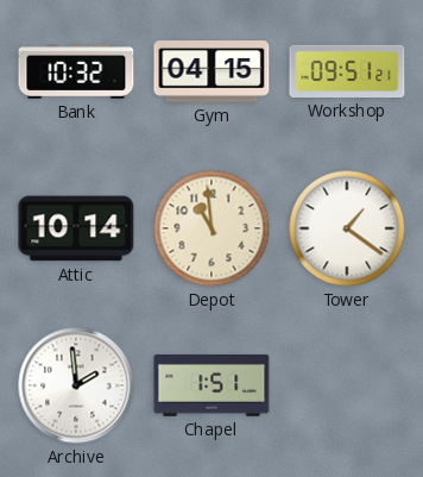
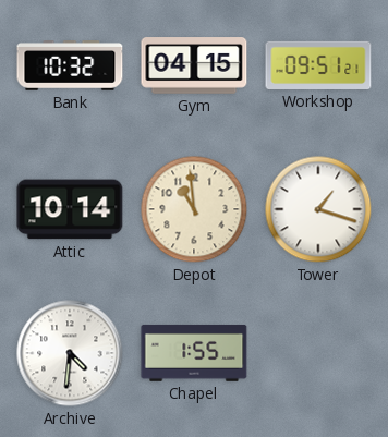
Tower: 1:21 -> 1:18
Archive: 1:59 -> 4:31
Chapel: 1:51 -> 1:55
